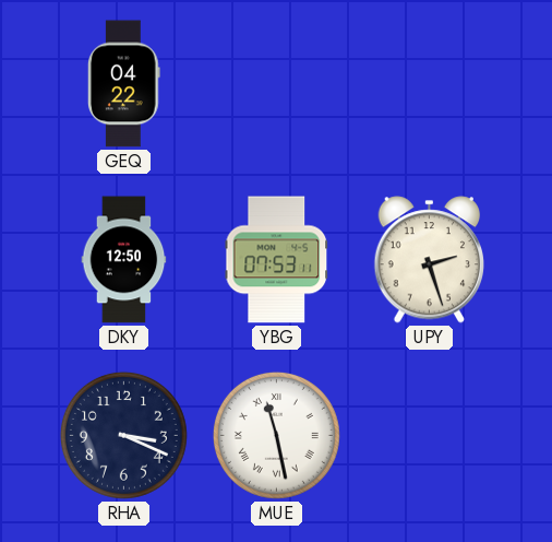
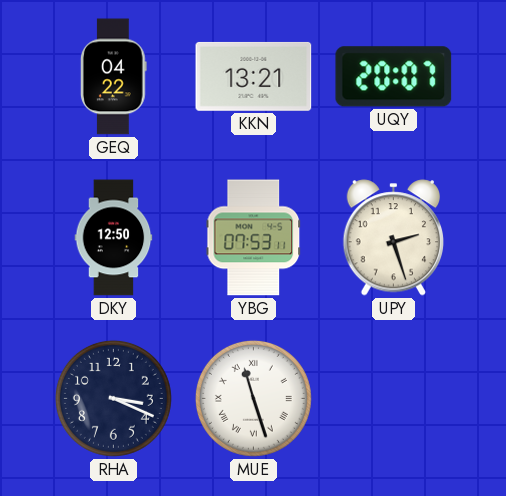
KKN: none -> 13:21
UQY: none -> 20:07
MUE: 11:28 -> 11:27
